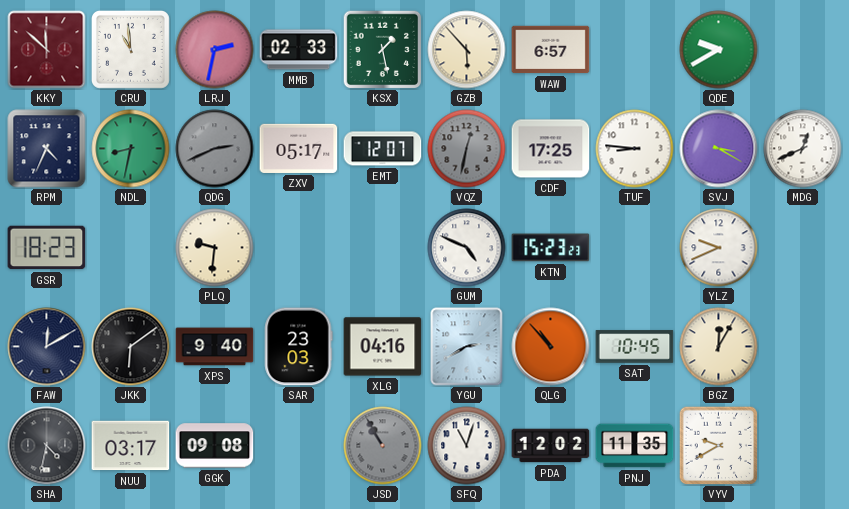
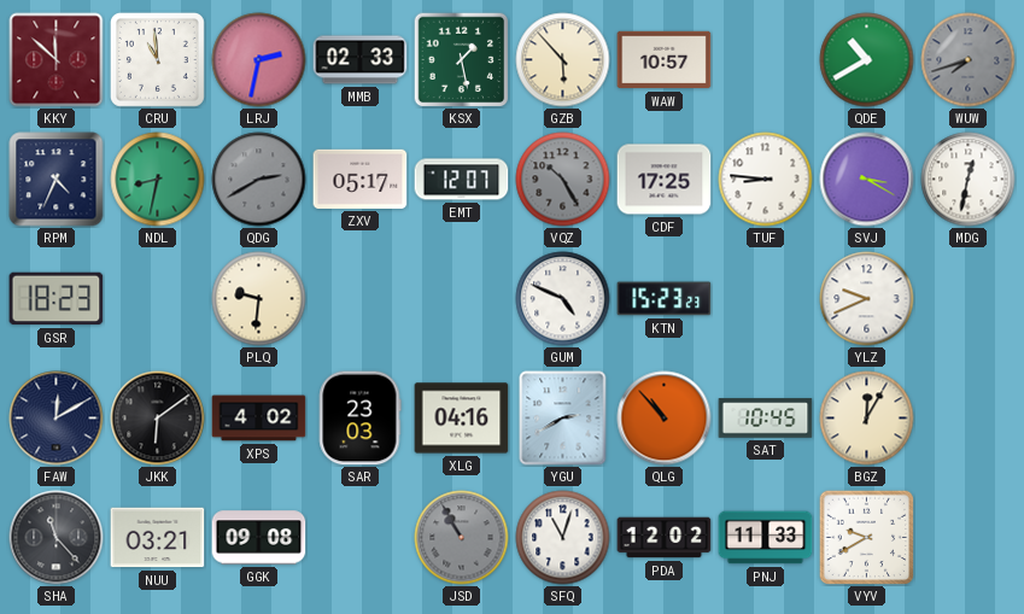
WAW: 6:57 -> 10:57
QDE: 9:40 -> 10:40
WUW: none -> 7:42
QDG: 2:41 -> 2:40
VQZ: 12:32 -> 10:25
MDG: 12:41 -> 12:32
XPS: 9:40 -> 4:02
SHA: 4:32 -> 11:23
NUU: 03:17 -> 03:21
PNJ: 11:35 -> 11:33
